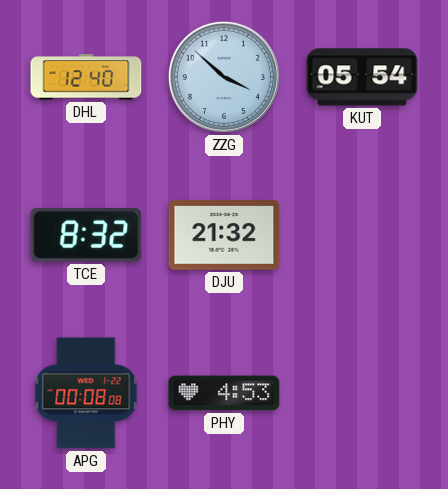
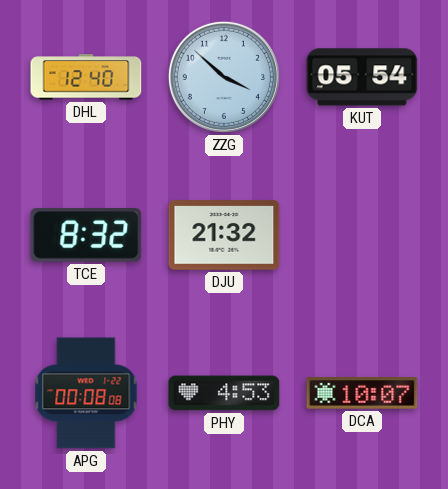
DCA: none -> 10:07
